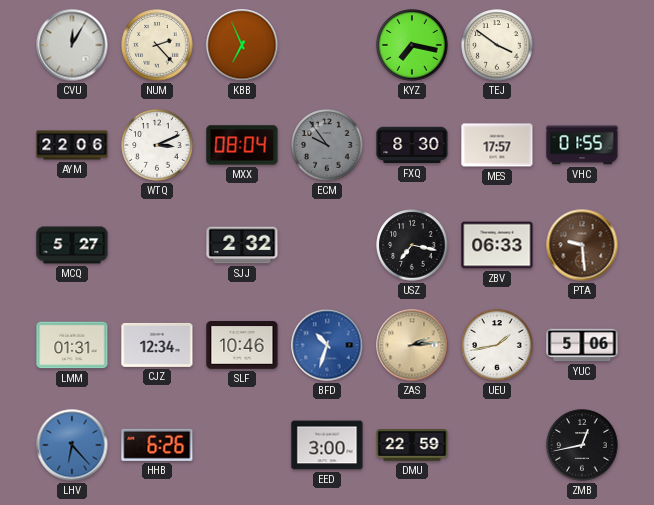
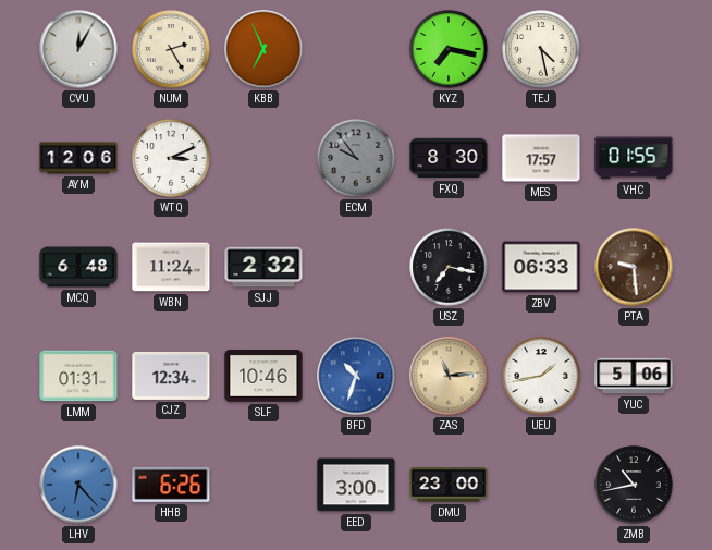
NUM: 2:23 -> 2:25
TEJ: 3:51 -> 4:28
AYM: 22:06 -> 12:06
MXX: 08:04 -> none
MCQ: 5:27 -> 6:48
WBN: none -> 11:24
ZAS: 2:14 -> 11:14
DMU: 22:59 -> 23:00
ZMB: 12:43 -> 10:43
